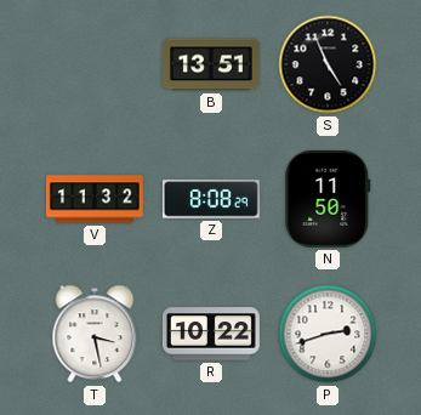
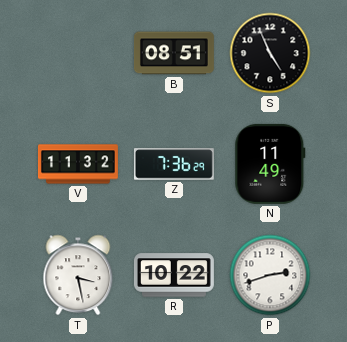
B: 13:51 -> 08:51
Z: 8:08 -> 7:36
N: 11:50 -> 11:49
